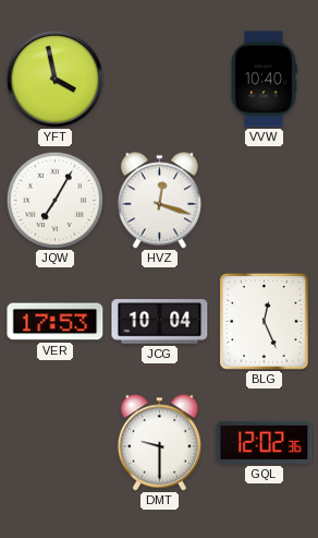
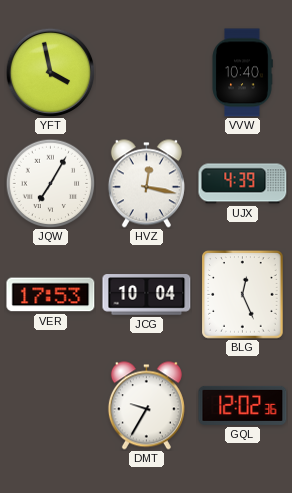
HVZ: 12:18 -> 12:17
UJX: none -> 4:39
DMT: 9:30 -> 9:35
